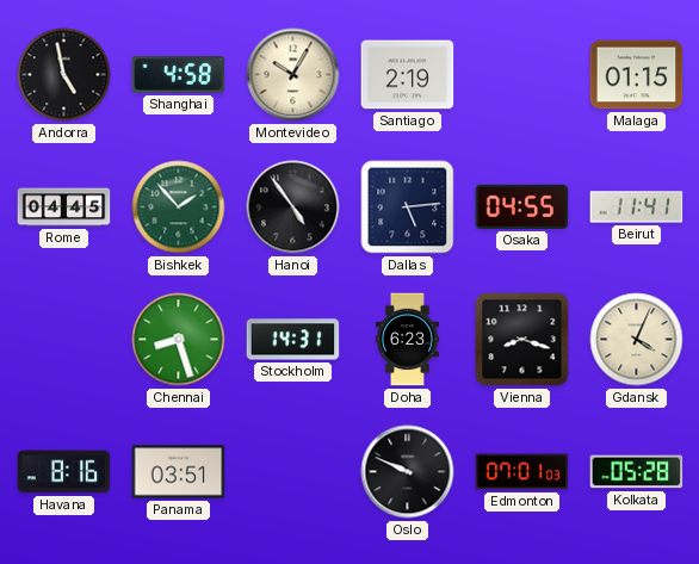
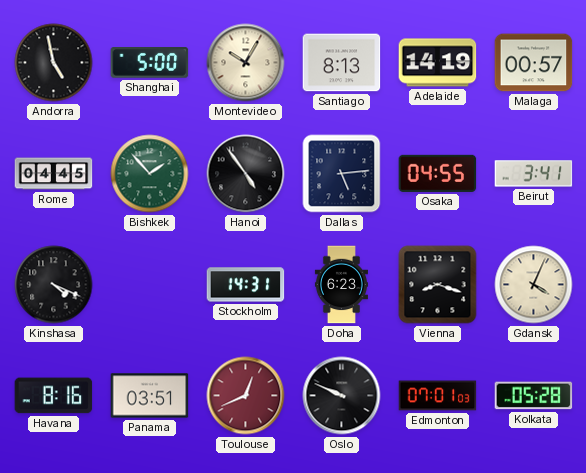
Shanghai: 4:58 -> 5:00
Santiago: 2:19 -> 8:13
Adelaide: none -> 14:19
Malaga: 01:15 -> 00:57
Beirut: 11:41 -> 3:41
Kinshasa: none -> 4:19
Chennai: 8:27 -> none
Toulouse: none -> 12:41
